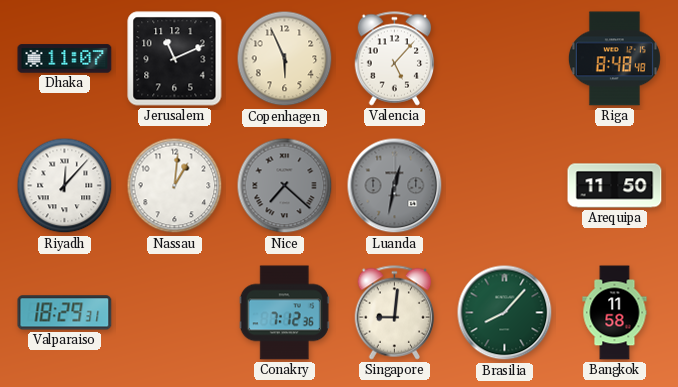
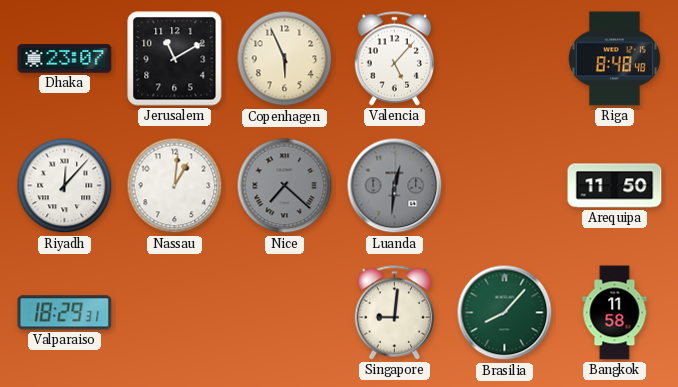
Dhaka: 11:07 -> 23:07
Jerusalem: 11:11 -> 11:10
Luanda: 12:32 -> 12:31
Conakry: 7:12 -> none
